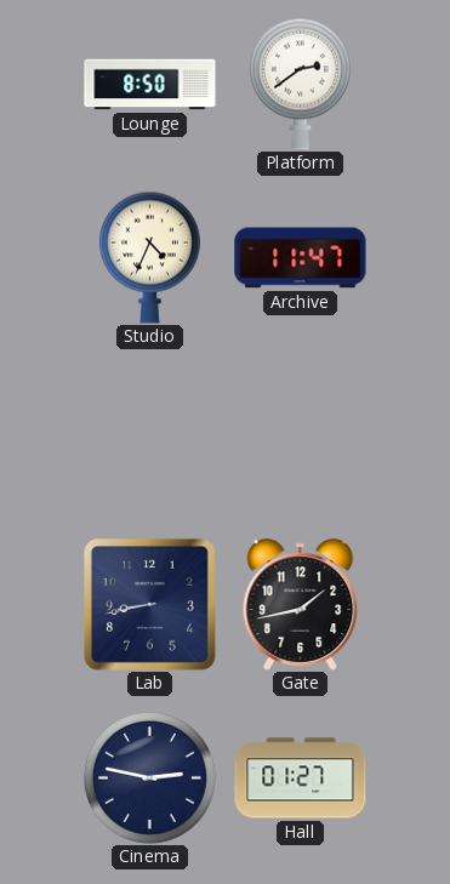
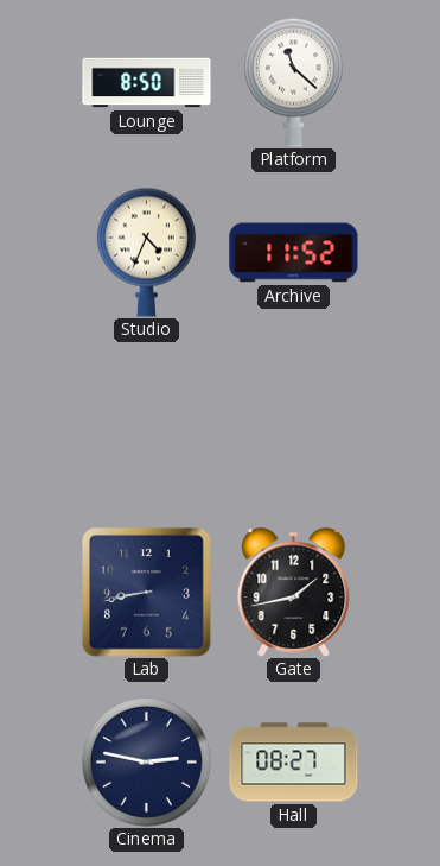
Platform: 2:39 -> 11:22
Archive: 11:47 -> 11:52
Hall: 01:27 -> 08:27
